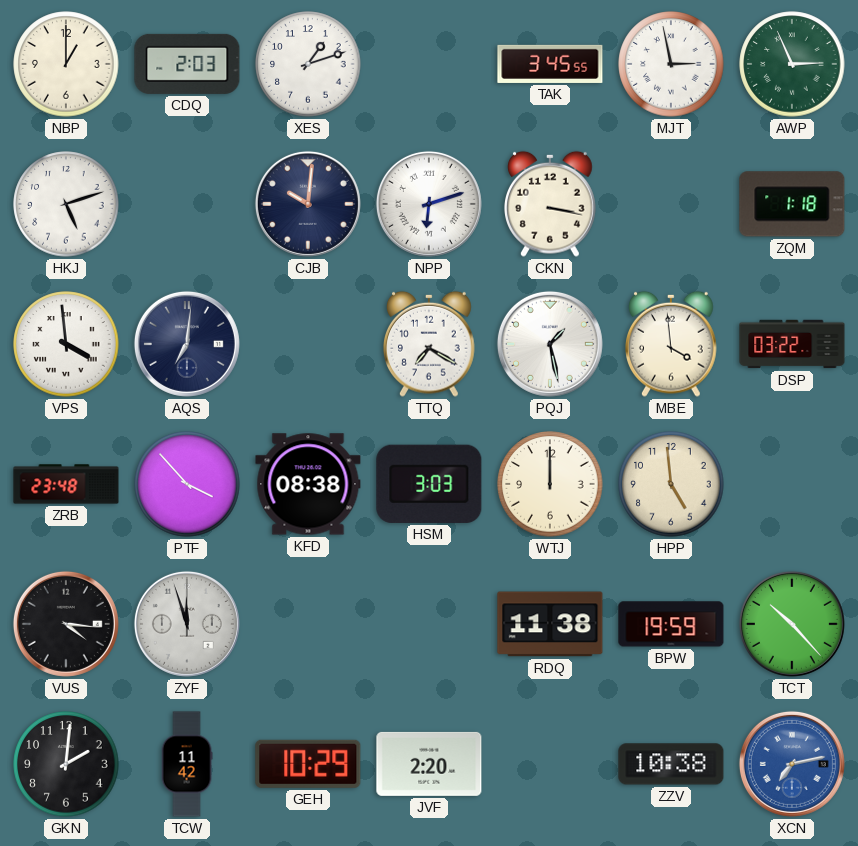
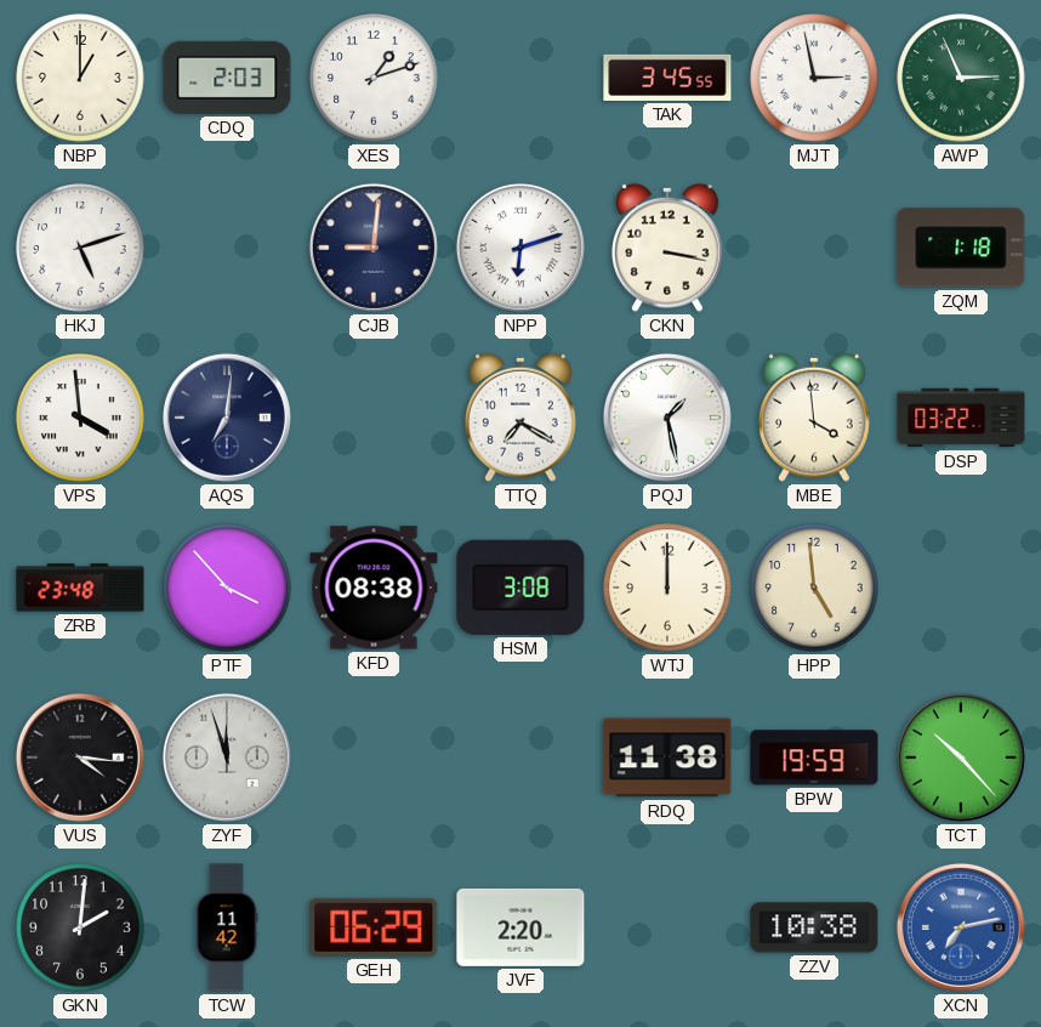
CJB: 10:01 -> 9:01
HSM: 3:03 -> 3:08
GEH: 10:29 -> 06:29
